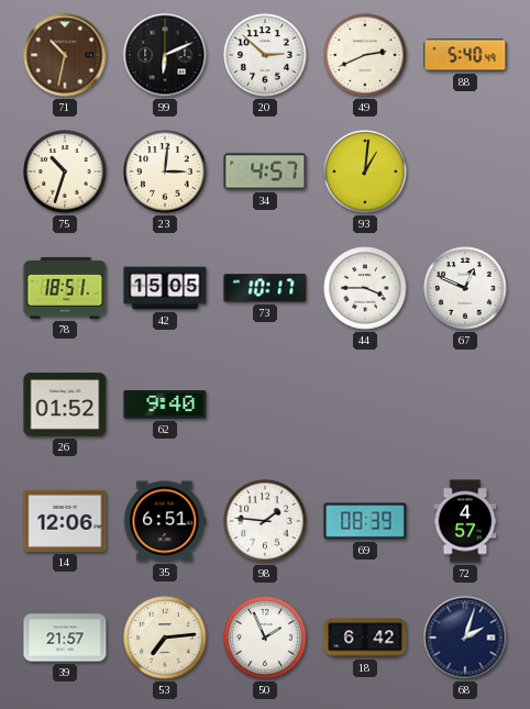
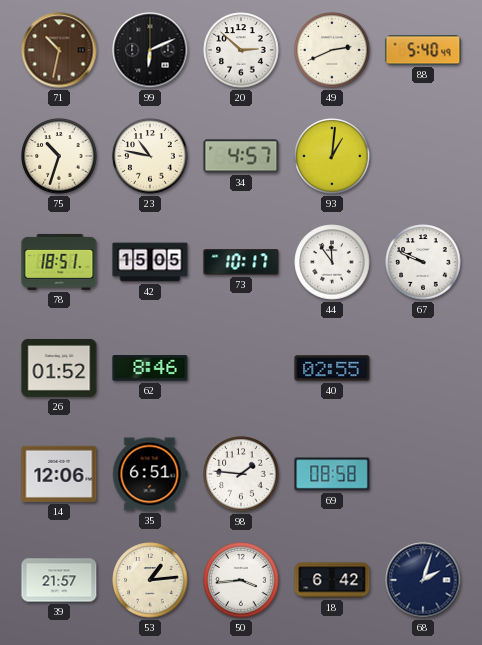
23: 3:01 -> 10:47
44: 3:45 -> 11:54
67: 12:49 -> 9:49
62: 9:40 -> 8:46
40: none -> 02:55
69: 08:39 -> 08:58
72: 4:57 -> none
53: 7:14 -> 1:14
50: 1:56 -> 3:44
